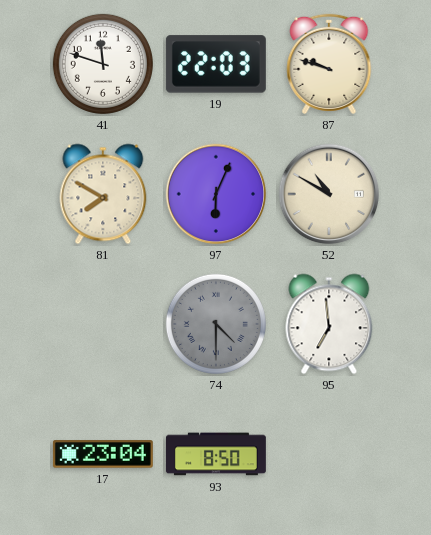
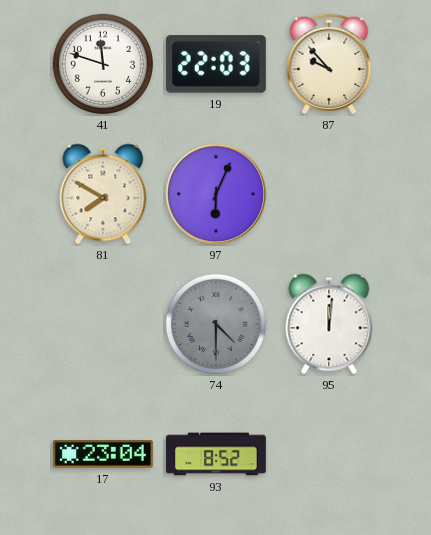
87: 9:48 -> 9:53
52: 10:50 -> none
95: 6:59 -> 12:01
93: 8:50 -> 8:52
